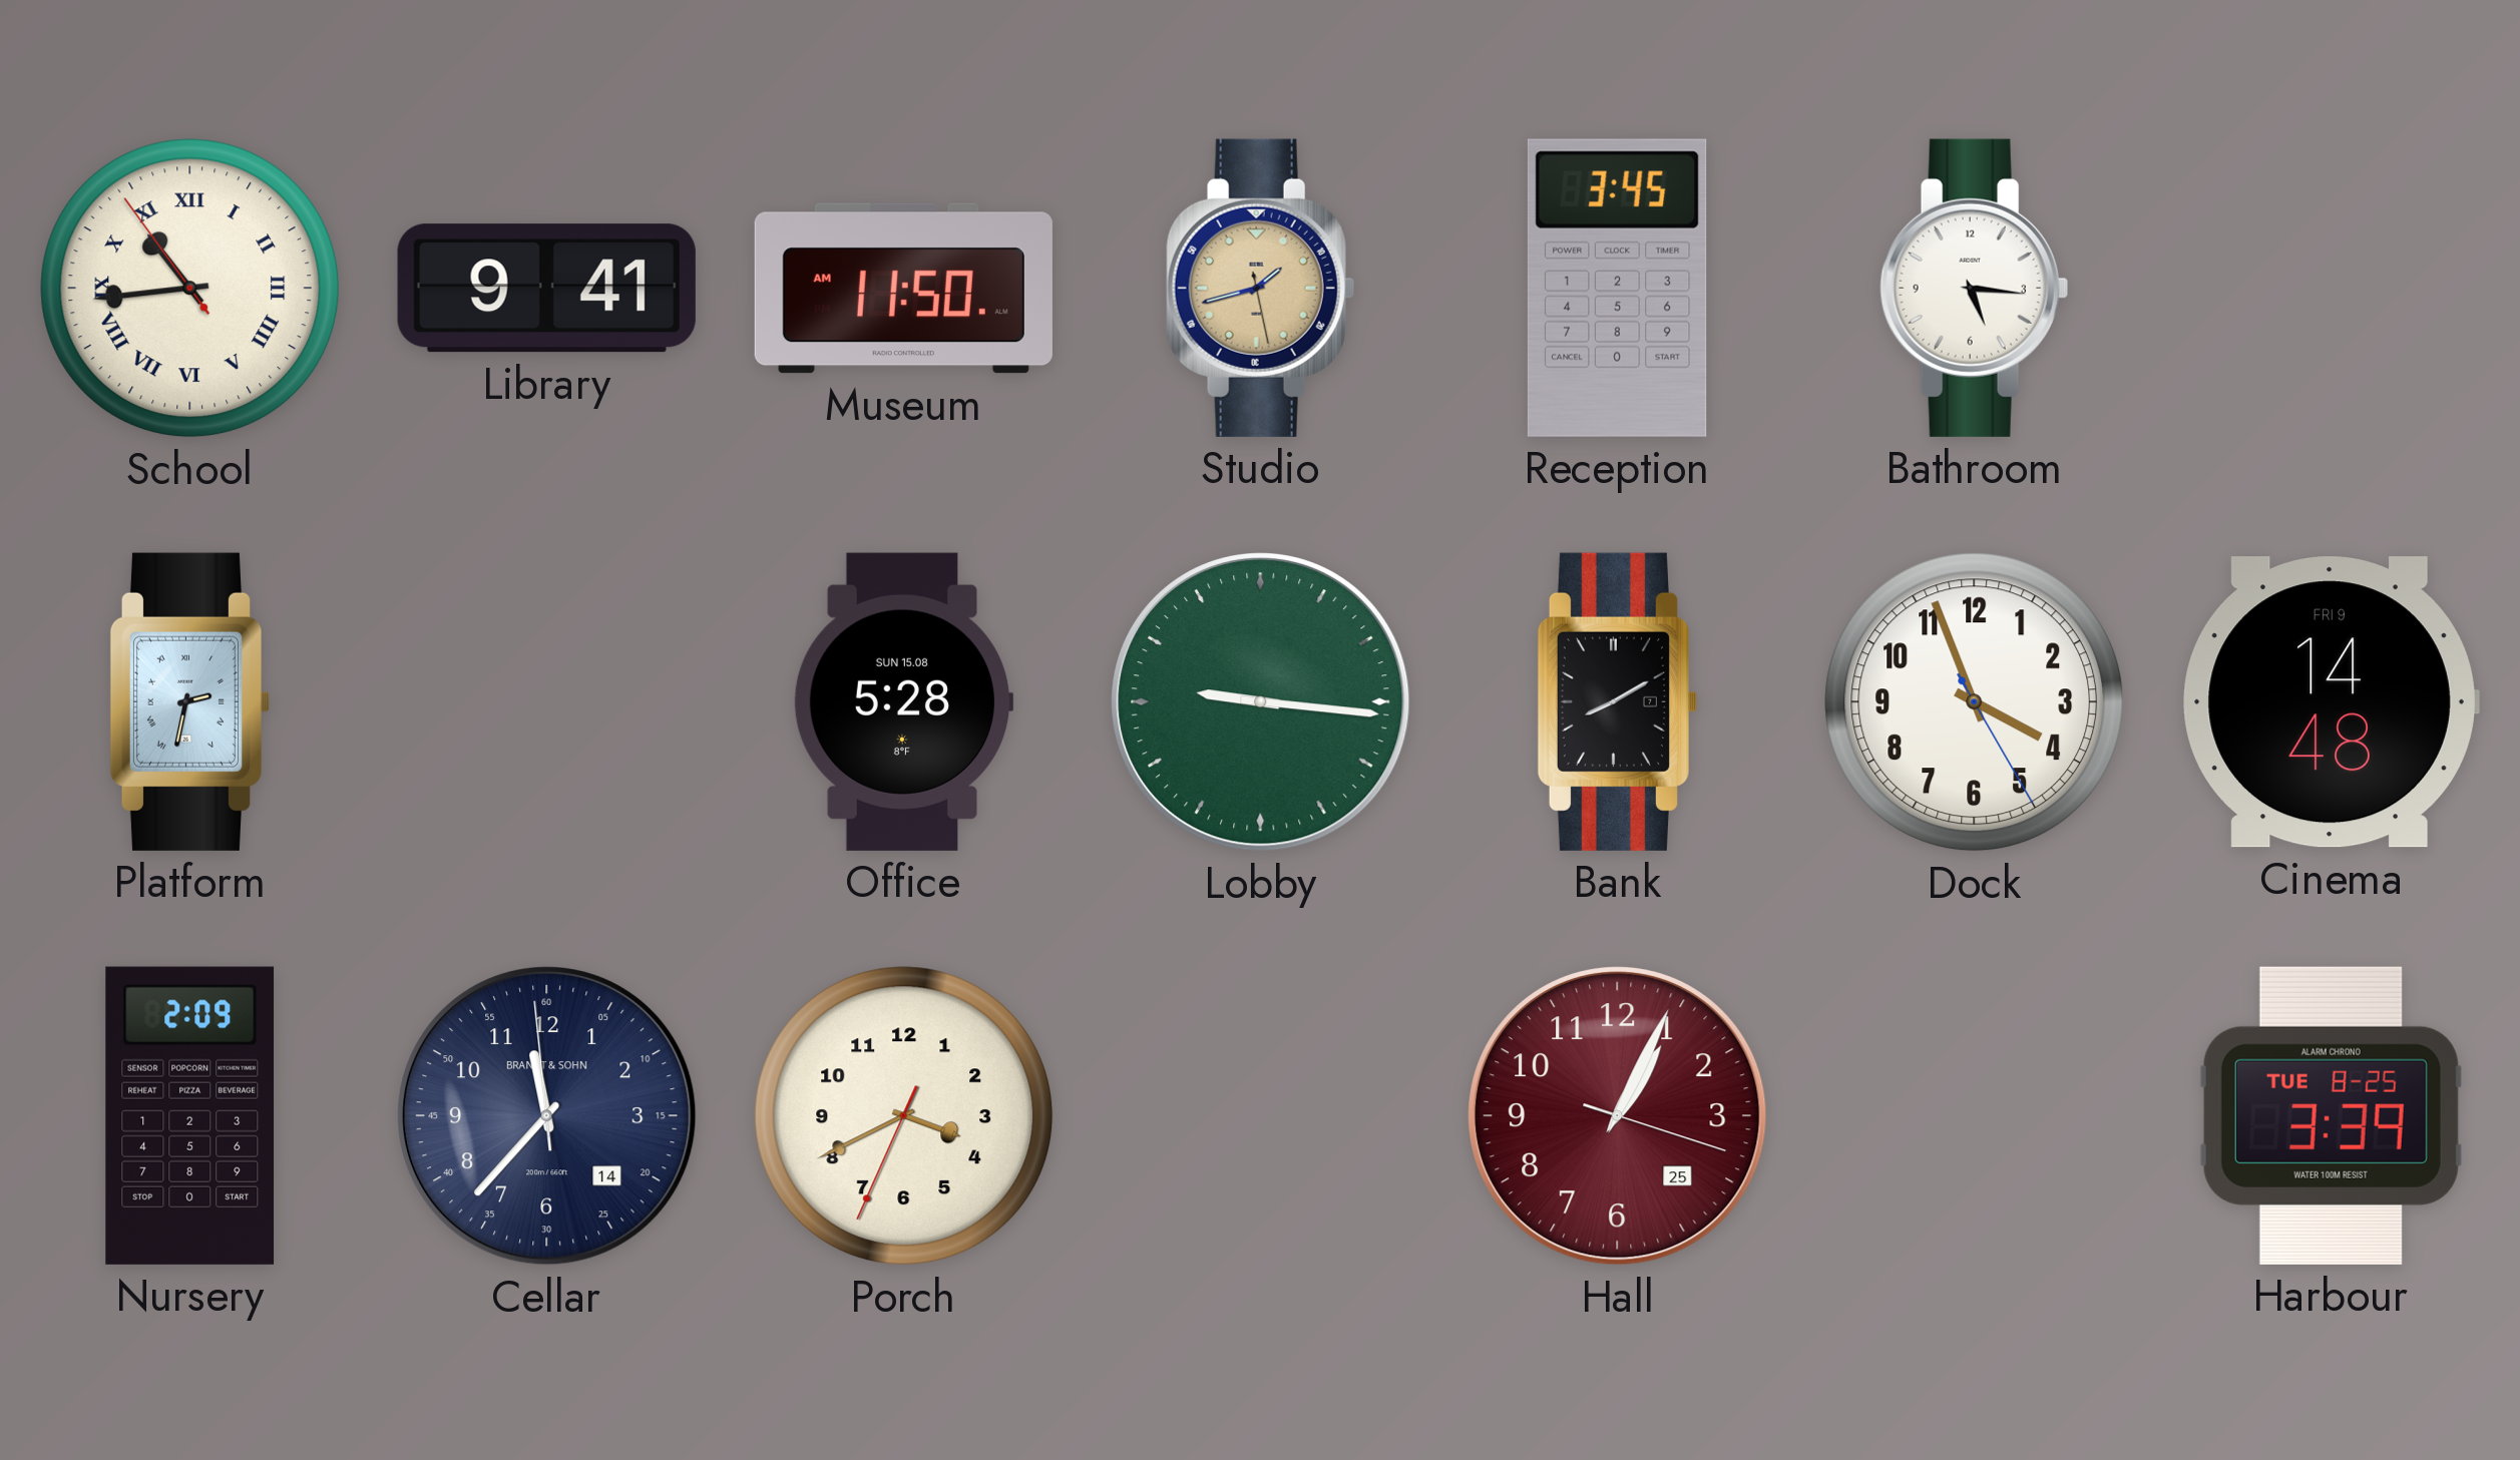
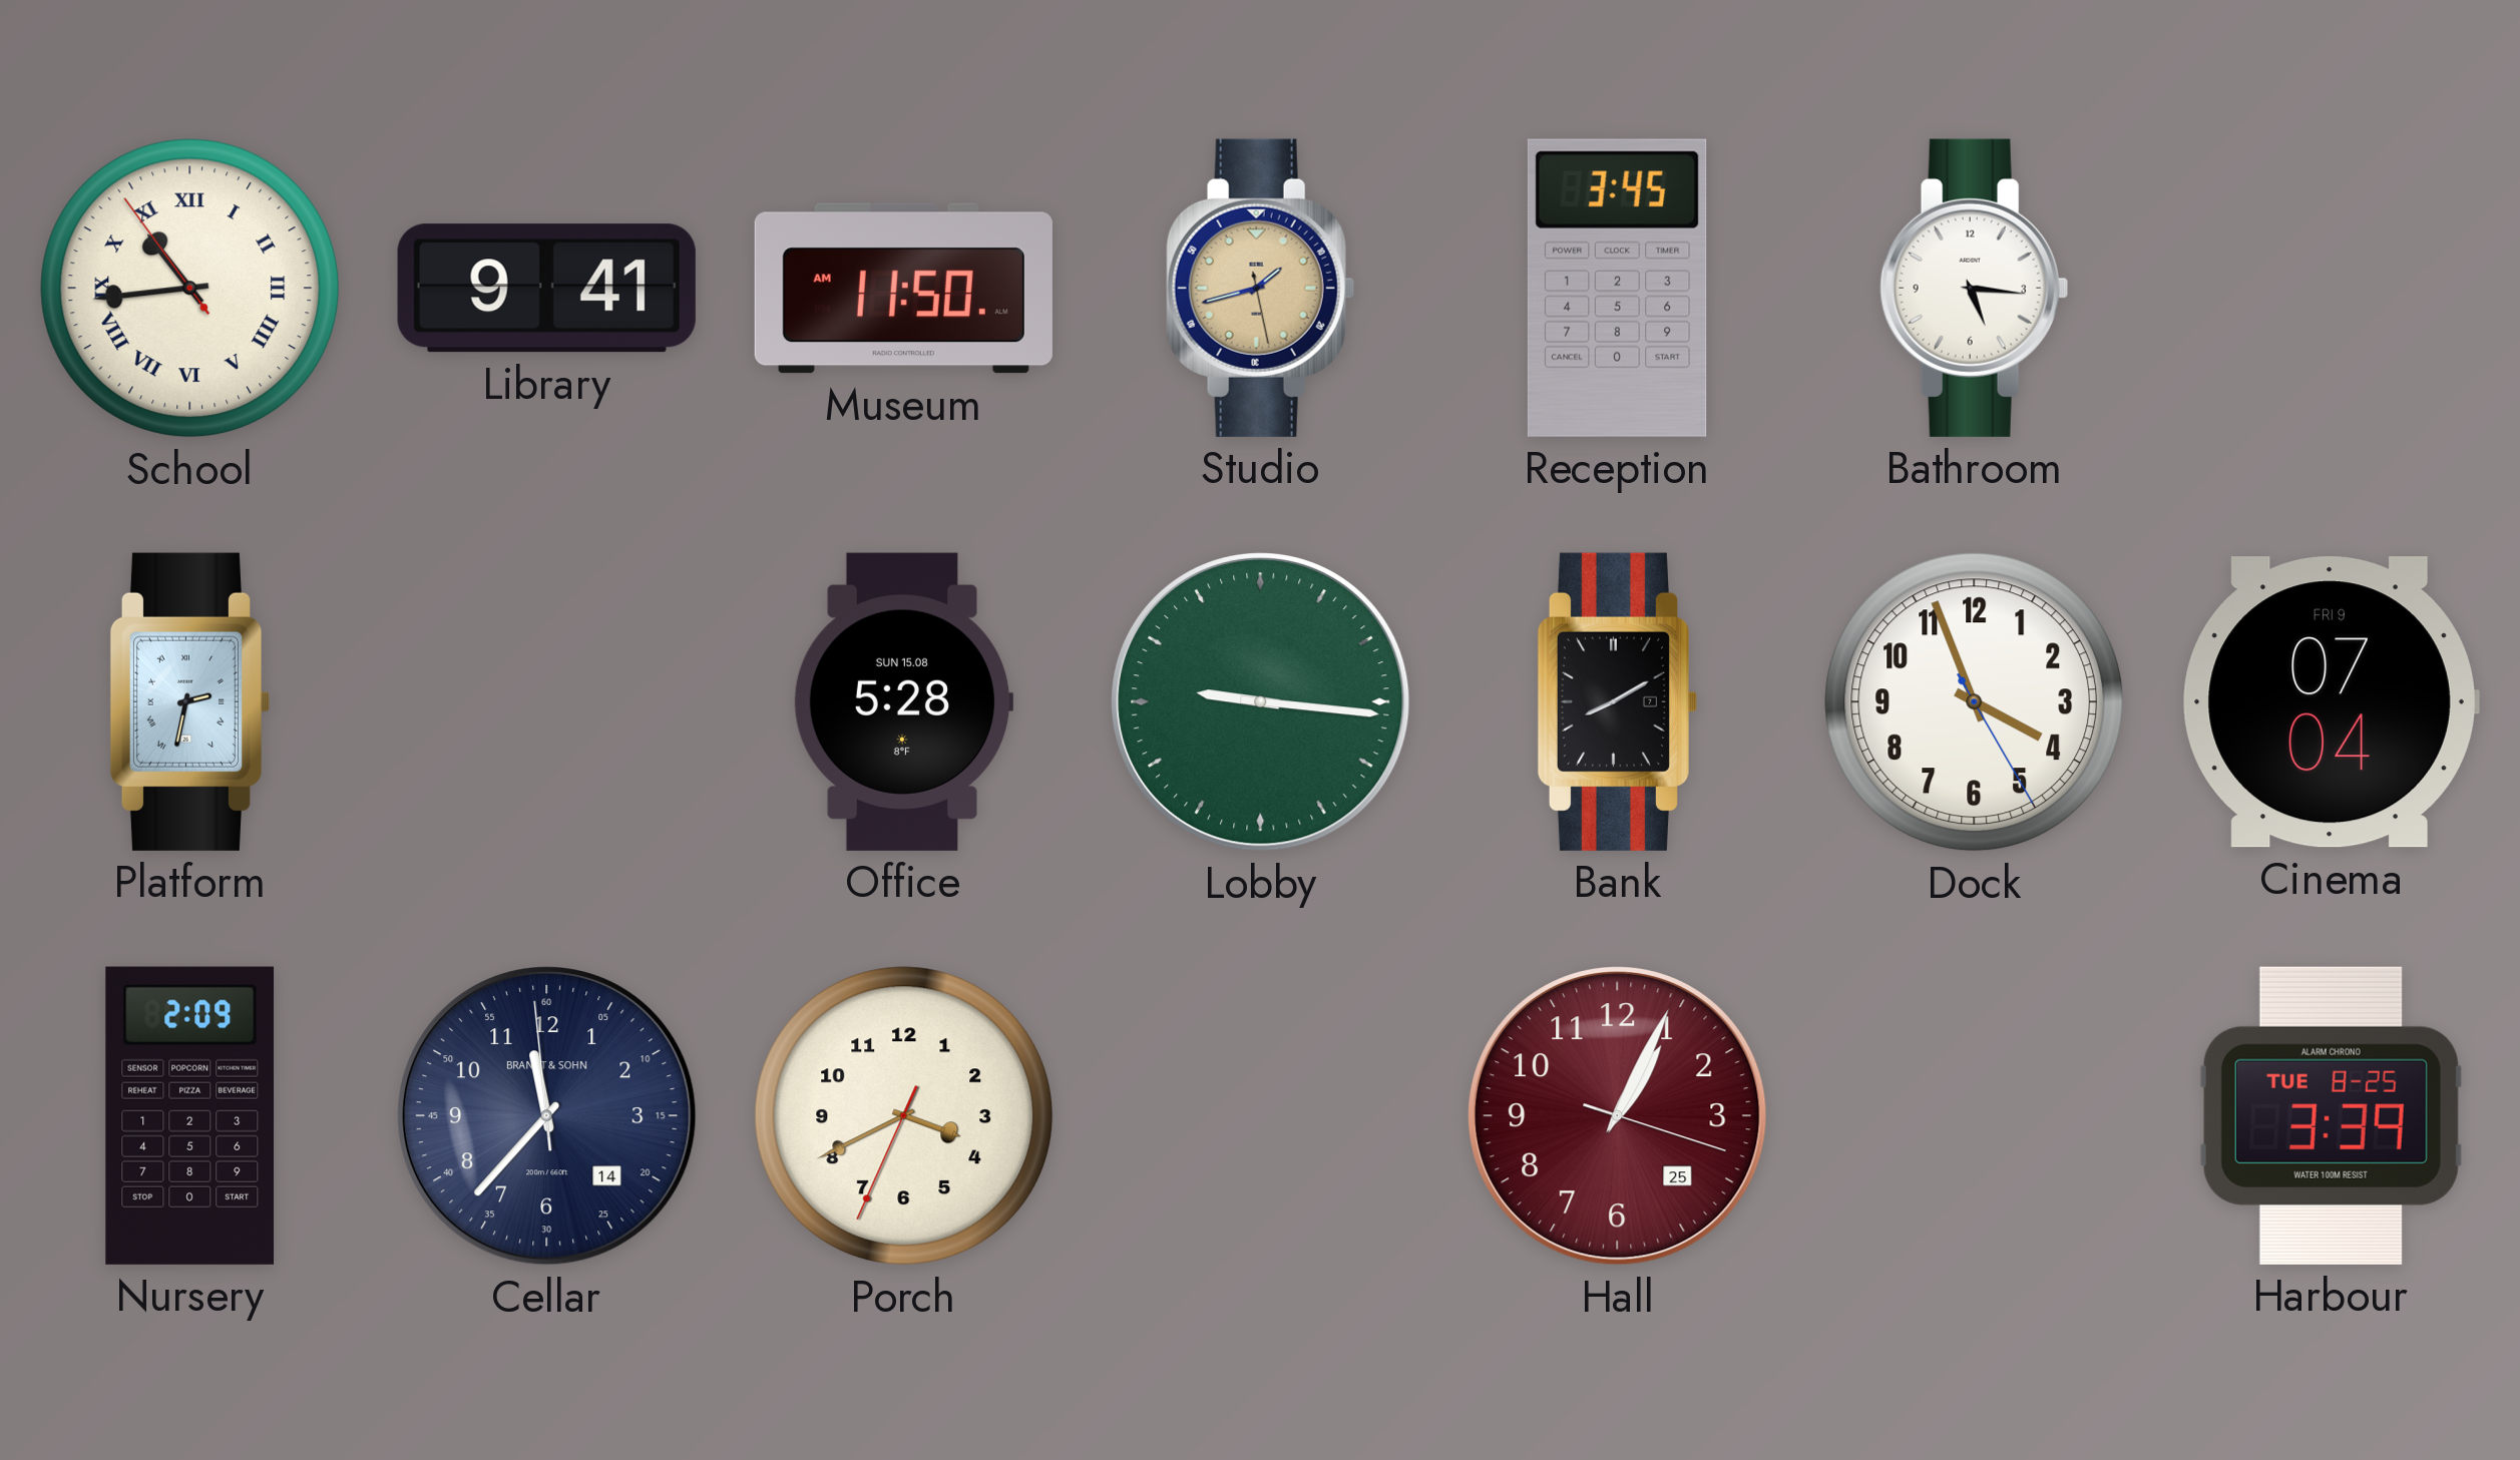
Cinema: 14:48 -> 07:04
